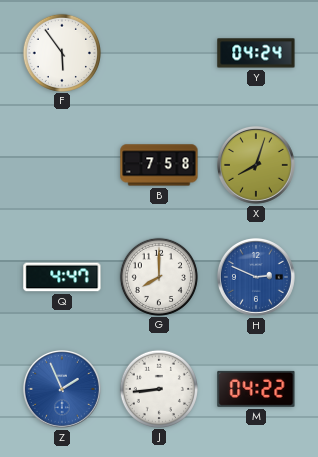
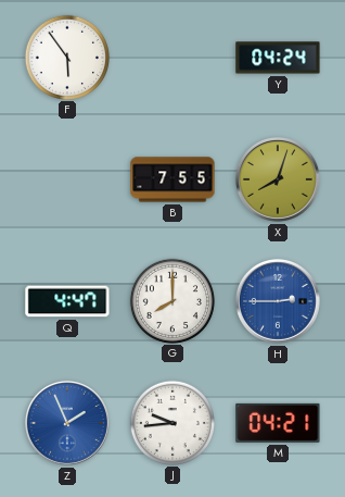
B: 7:58 -> 7:55
H: 2:49 -> 2:45
J: 8:44 -> 9:44
M: 04:22 -> 04:21
